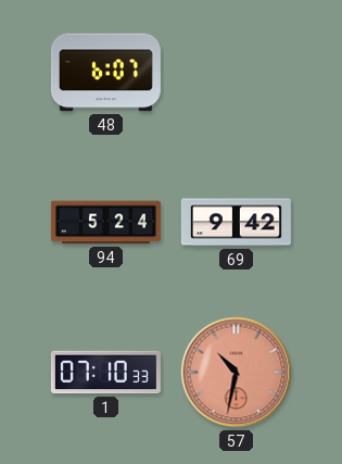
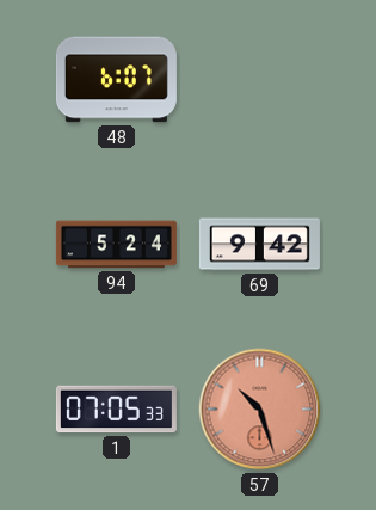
1: 07:10 -> 07:05
57: 10:32 -> 10:27
